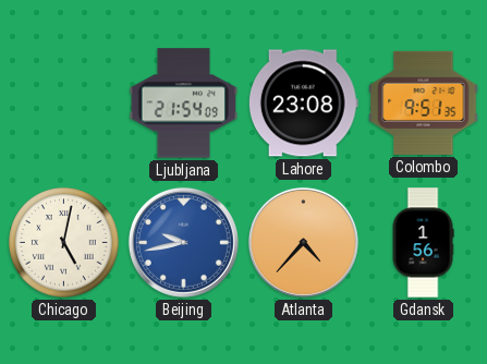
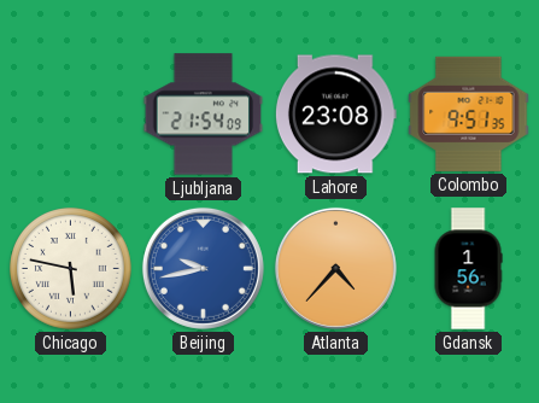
Chicago: 5:02 -> 5:47
